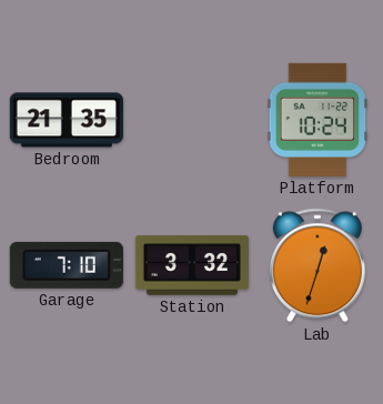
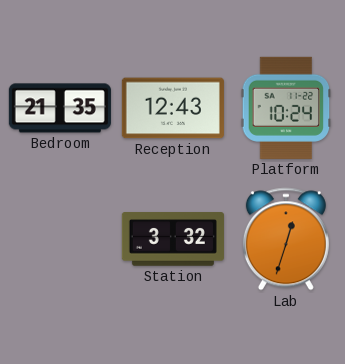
Reception: none -> 12:43
Garage: 7:10 -> none
